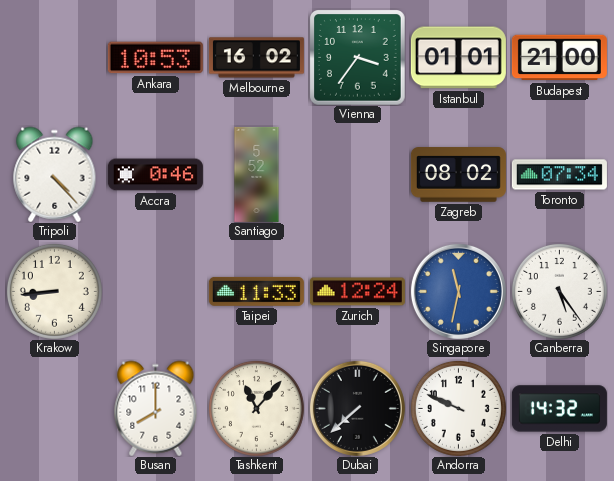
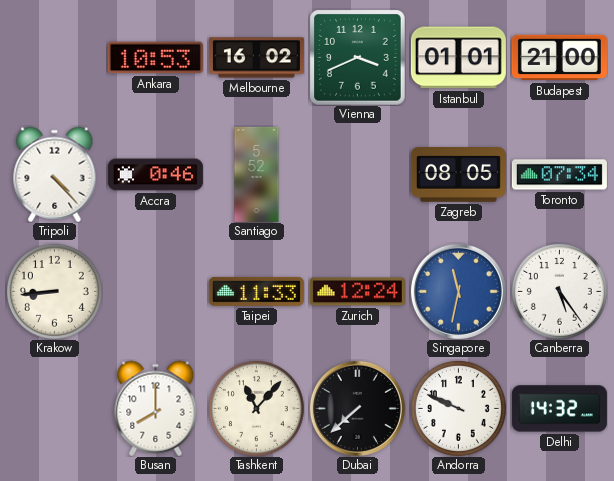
Vienna: 3:36 -> 3:41
Zagreb: 08:02 -> 08:05
